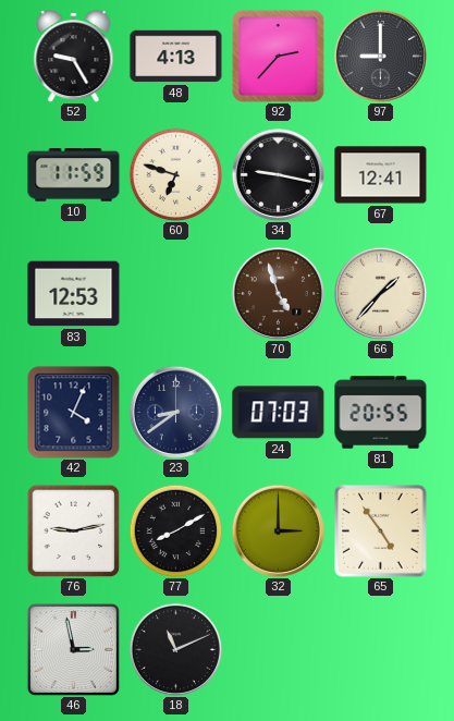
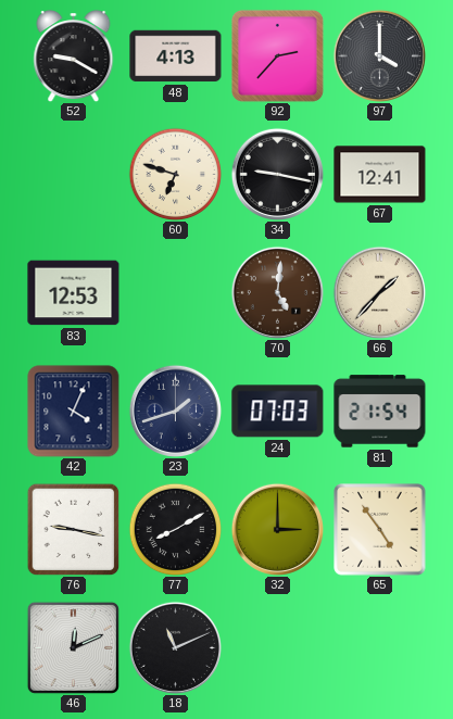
52: 9:25 -> 9:20
97: 9:00 -> 4:00
10: 11:59 -> none
70: 4:57 -> 5:01
23: 8:39 -> 1:42
81: 20:55 -> 21:54
76: 9:13 -> 9:17
46: 2:58 -> 12:11
